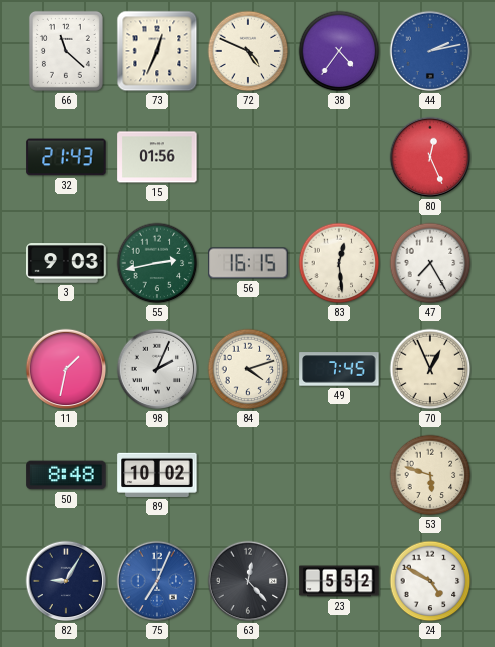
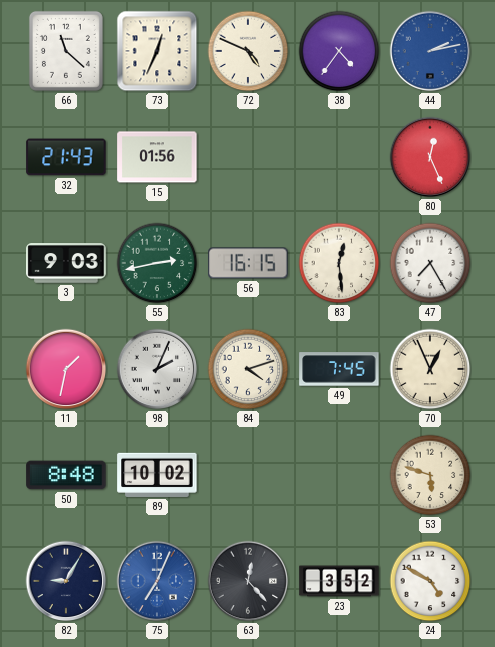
23: 5:52 -> 3:52
